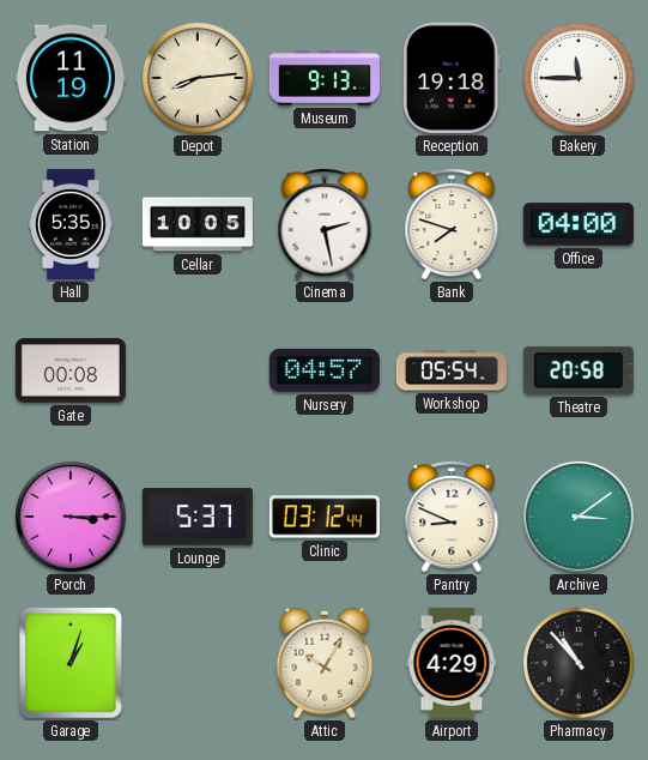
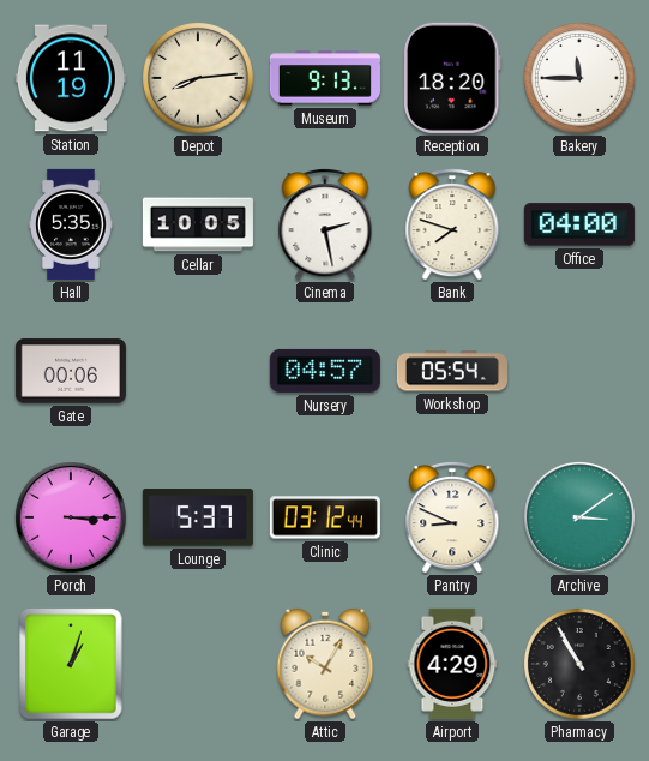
Reception: 19:18 -> 18:20
Gate: 00:08 -> 00:06
Theatre: 20:58 -> none
Pharmacy: 10:53 -> 10:55
